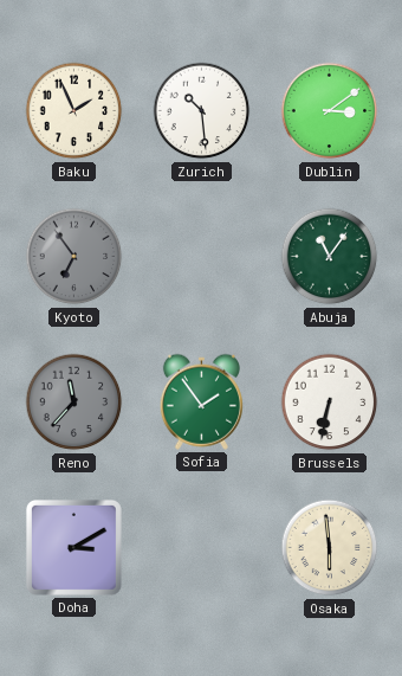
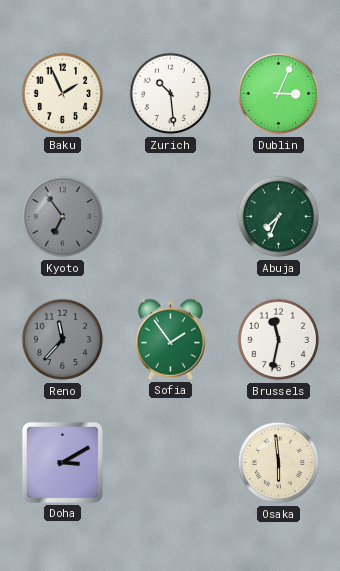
Dublin: 3:09 -> 3:04
Abuja: 11:06 -> 7:34
Brussels: 6:32 -> 11:32
